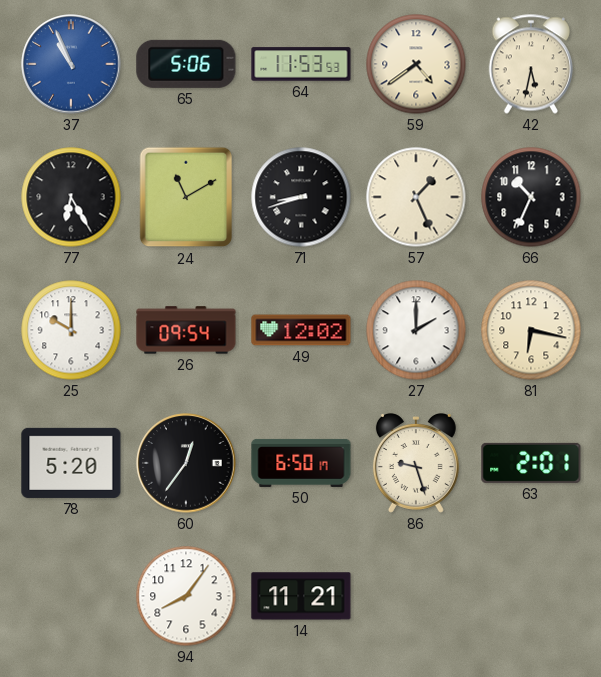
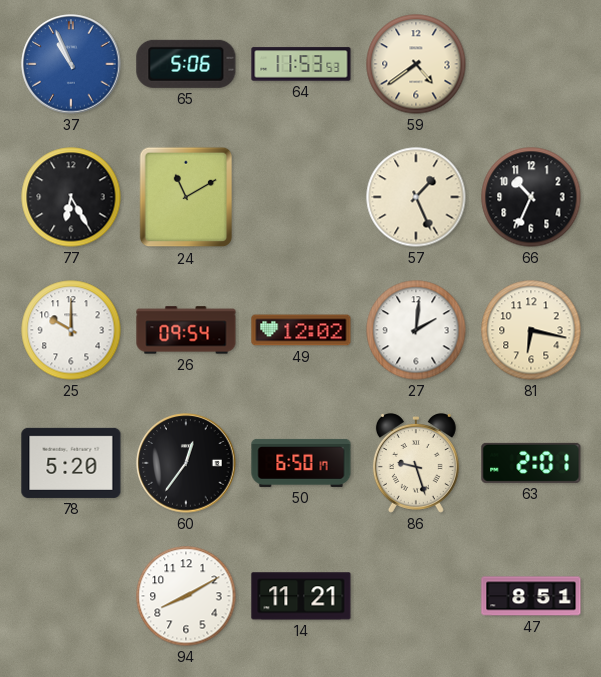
42: 5:32 -> none
71: 8:42 -> none
27: 2:00 -> 2:01
94: 8:06 -> 8:10
47: none -> 8:51
